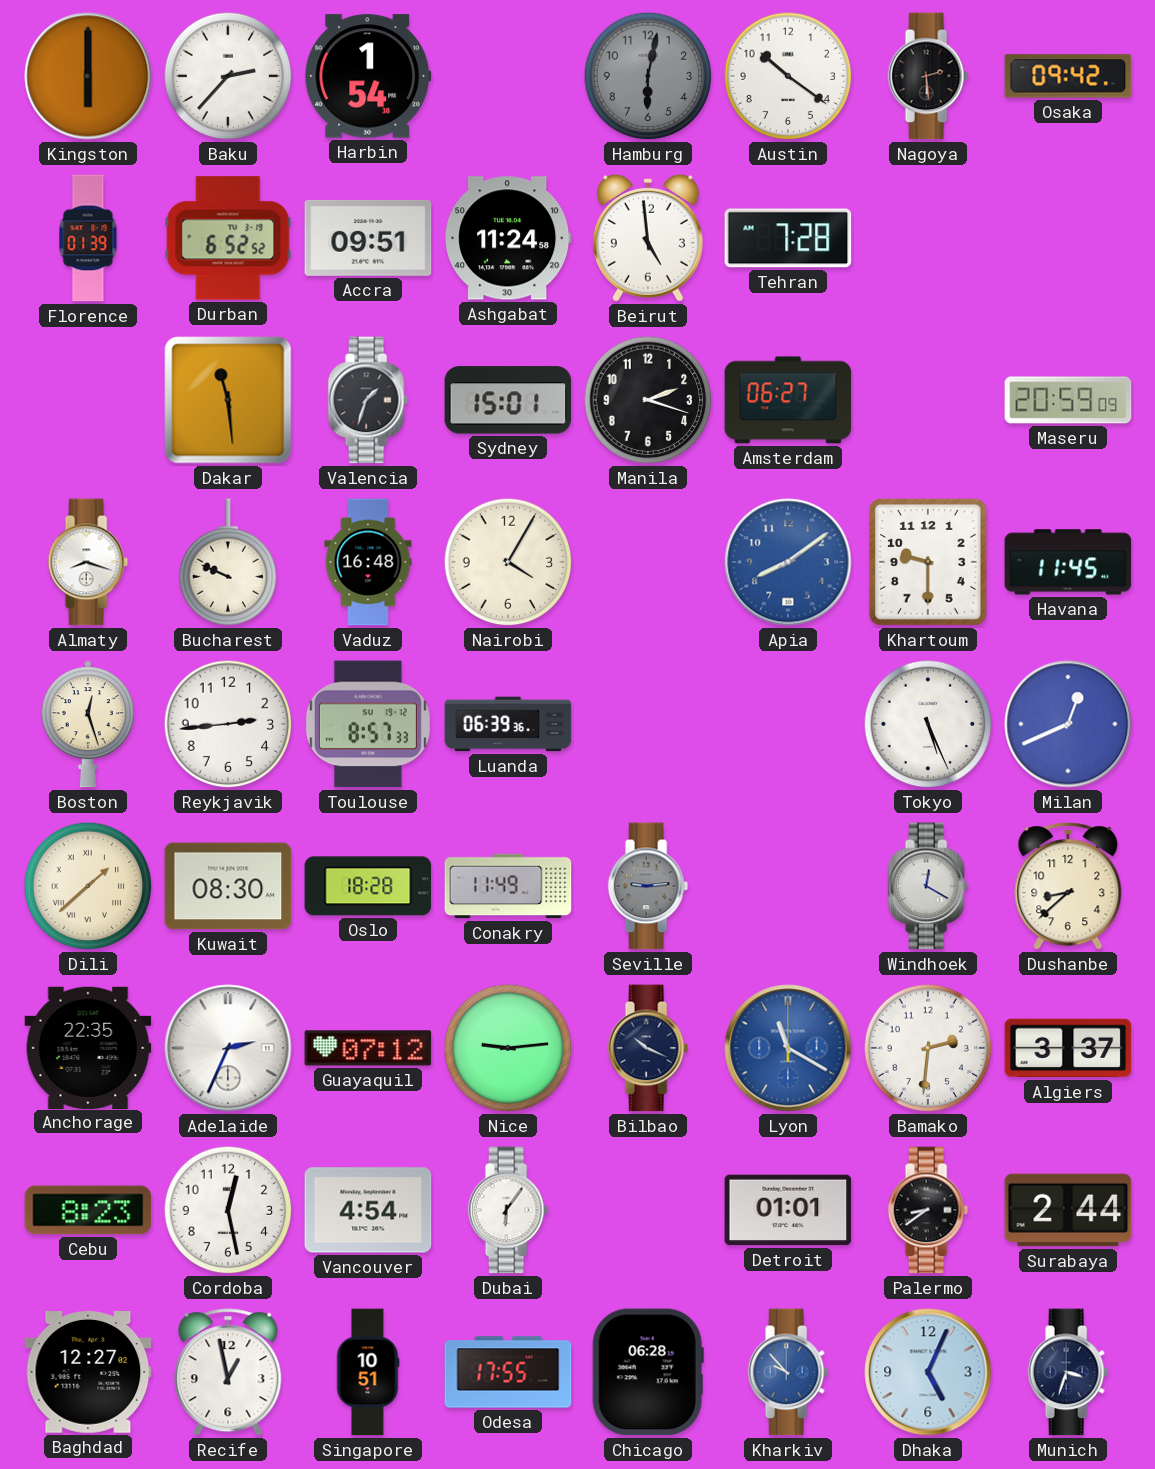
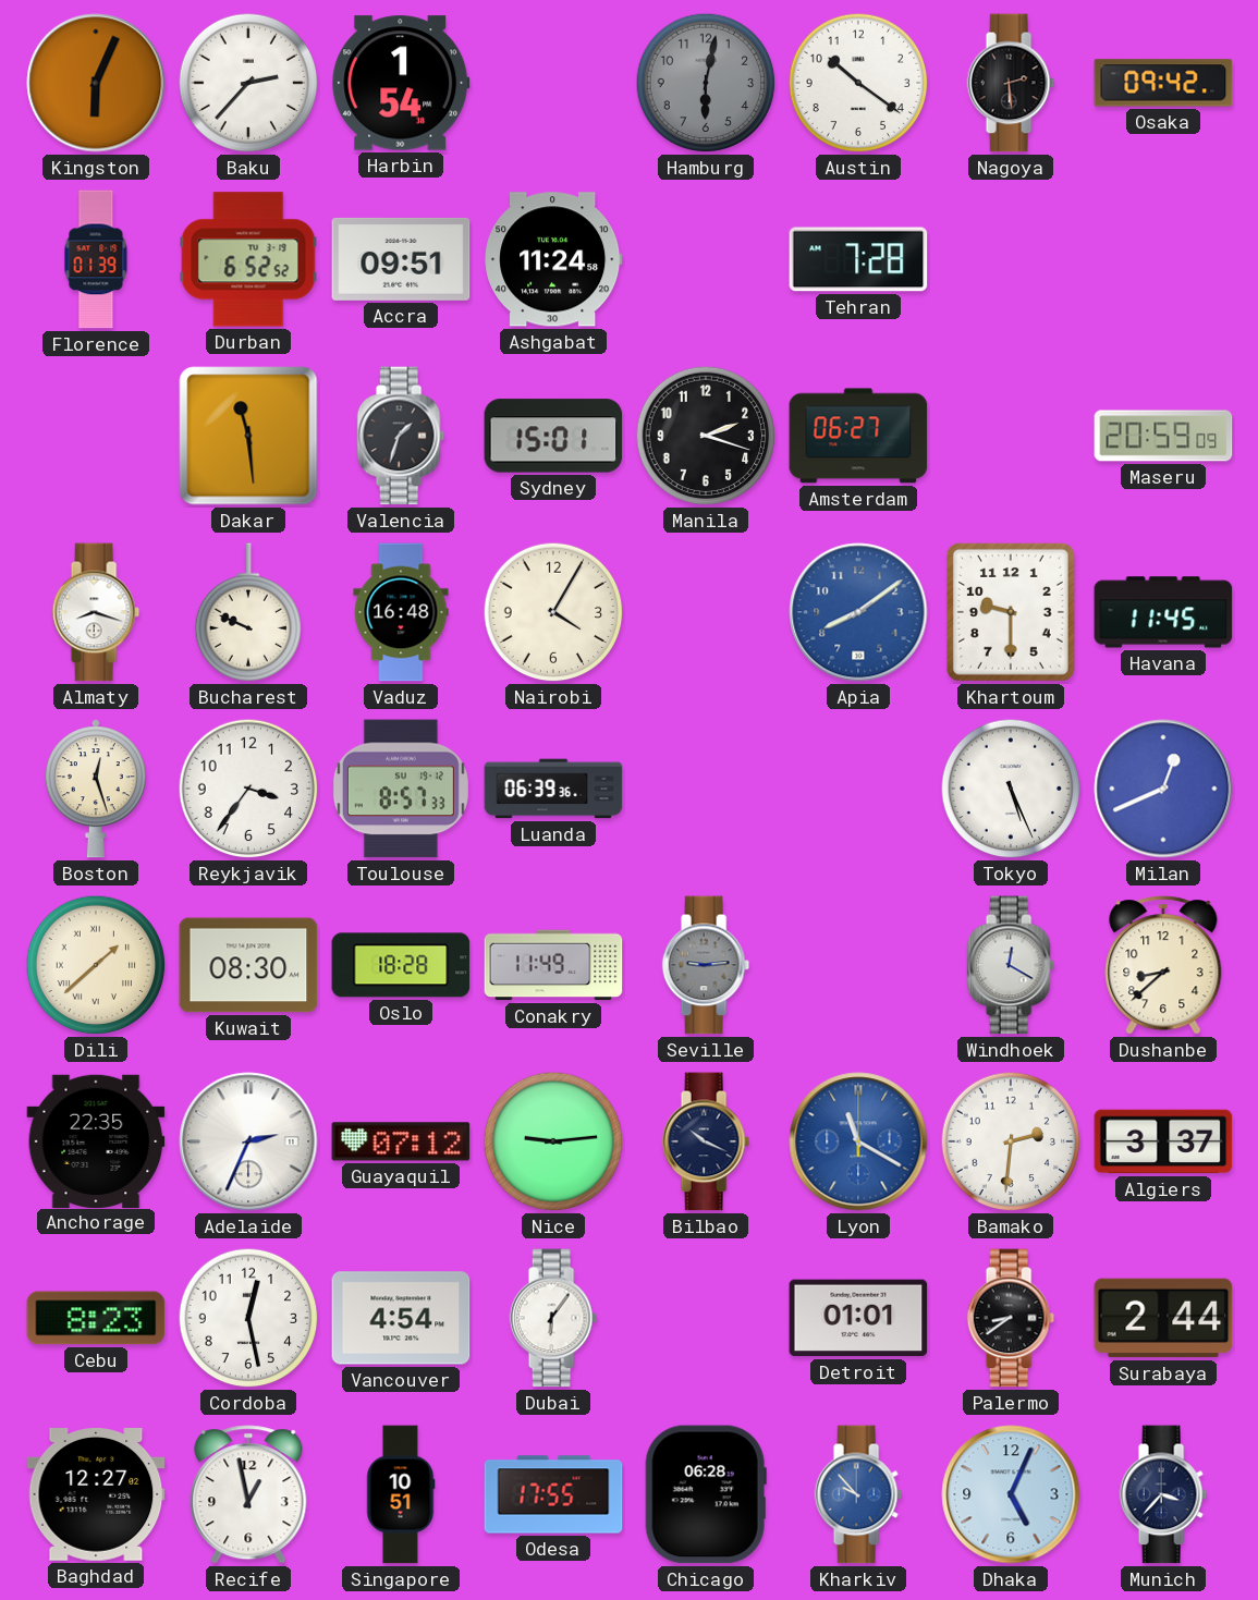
Kingston: 6:00 -> 6:04
Beirut: 4:59 -> none
Reykjavik: 2:44 -> 3:36
Munich: 3:33 -> 3:37
